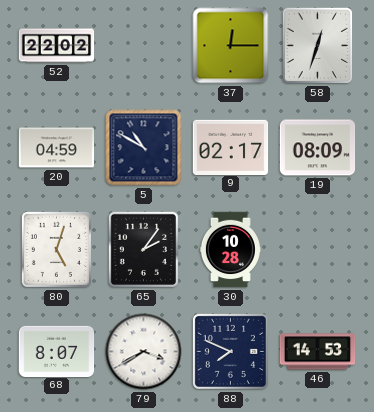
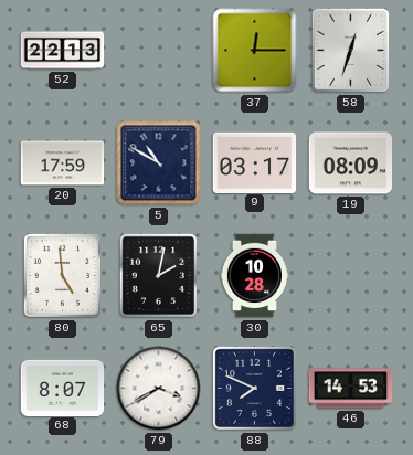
52: 22:02 -> 22:13
20: 04:59 -> 17:59
9: 02:17 -> 03:17
80: 5:03 -> 4:59
65: 2:06 -> 2:02
